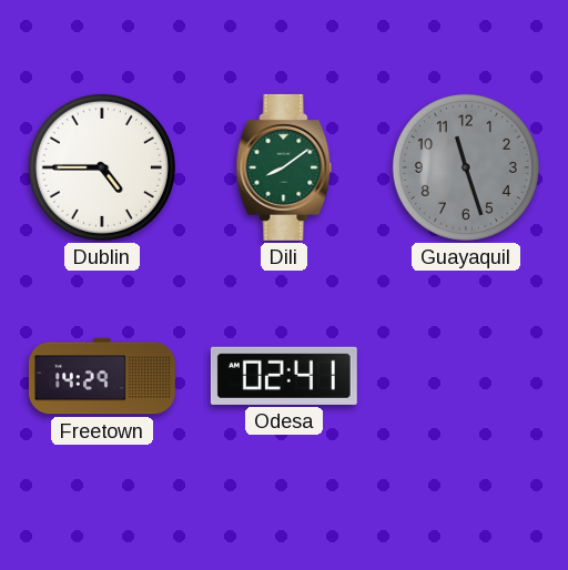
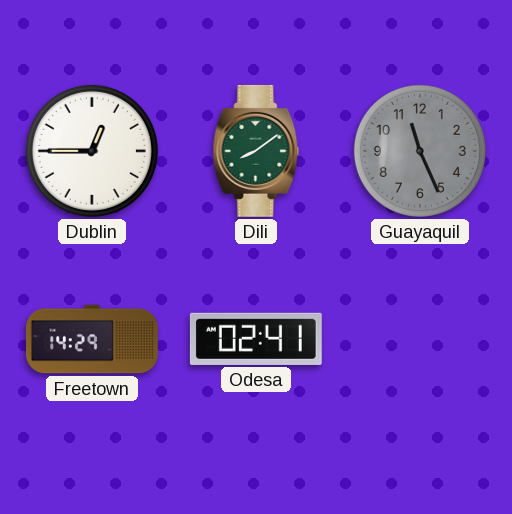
Dublin: 4:45 -> 12:45
Guayaquil: 11:27 -> 11:26
